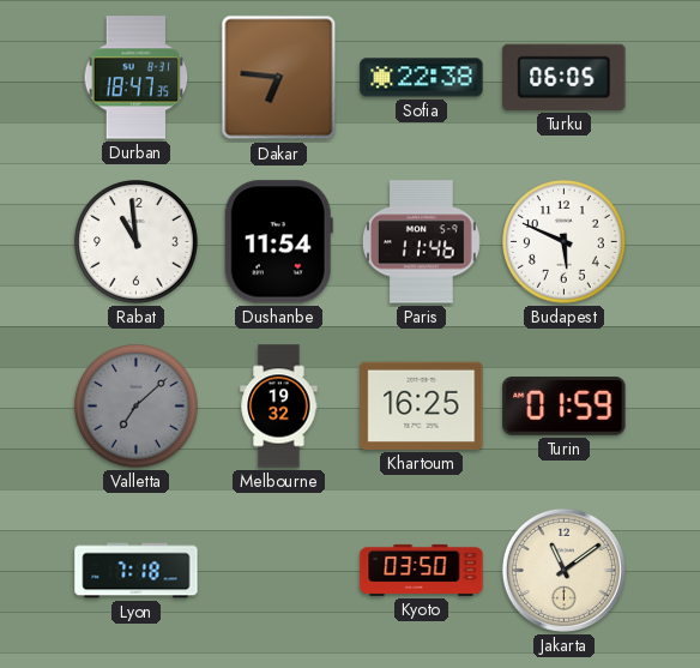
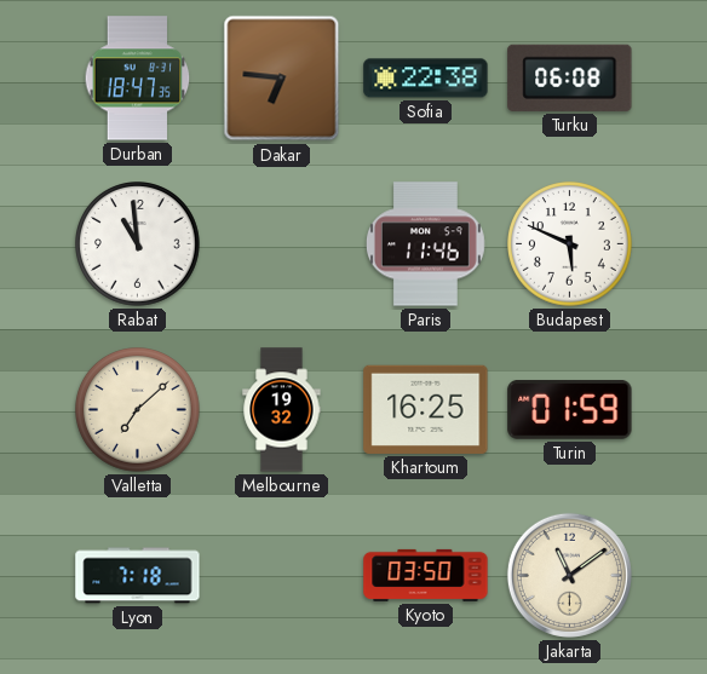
Turku: 06:05 -> 06:08
Dushanbe: 11:54 -> none
Valletta dial: grey -> cream
